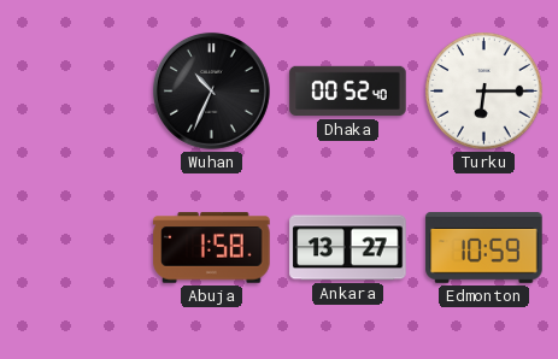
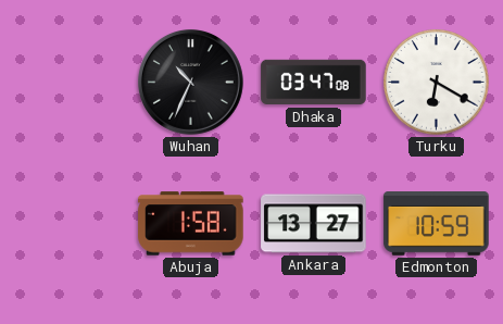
Dhaka: 00:52 -> 03:47
Turku: 6:15 -> 6:20
